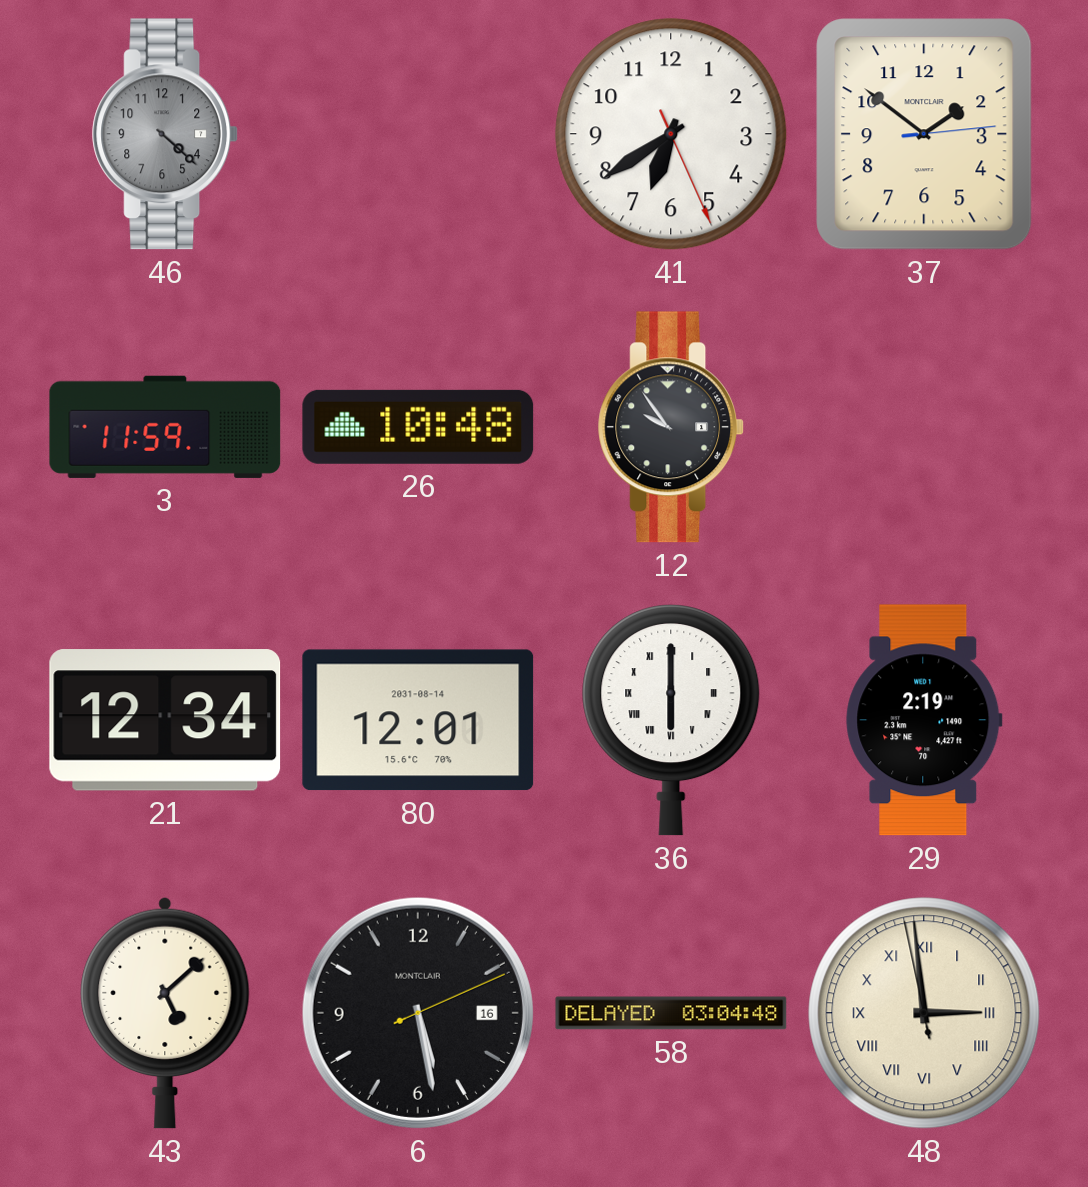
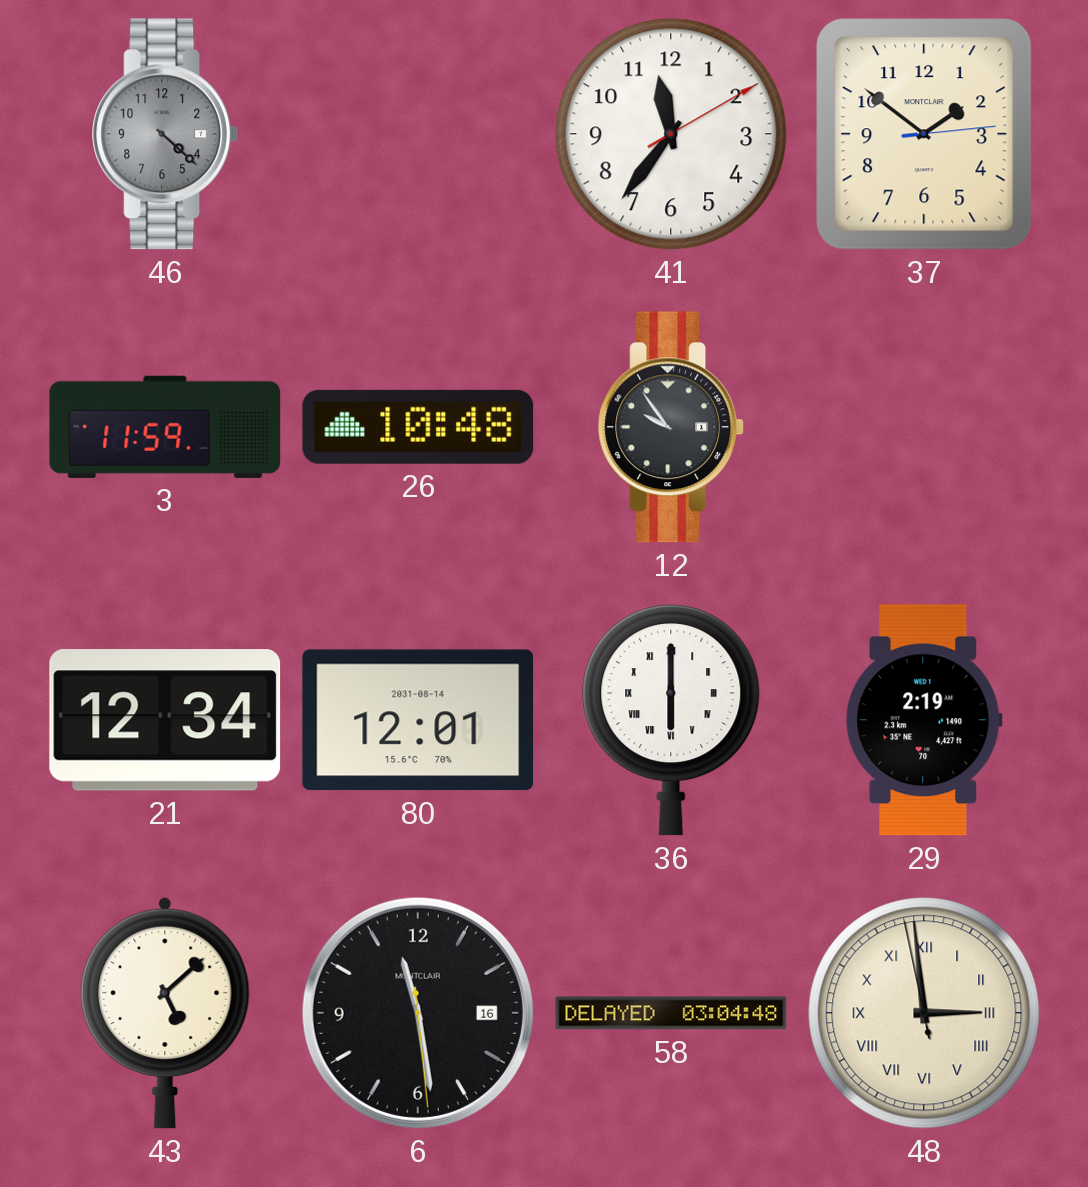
41: 6:39 -> 11:36
6: 5:28 -> 11:28
